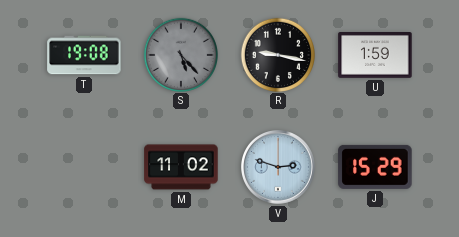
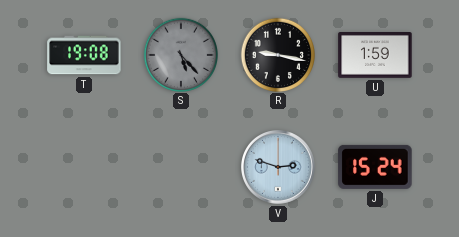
M: 11:02 -> none
J: 15:29 -> 15:24
